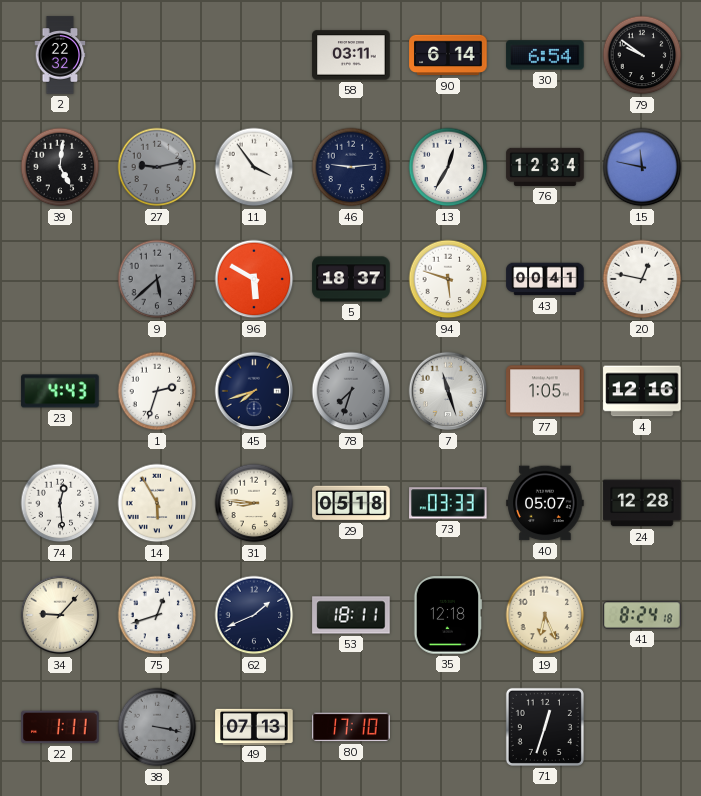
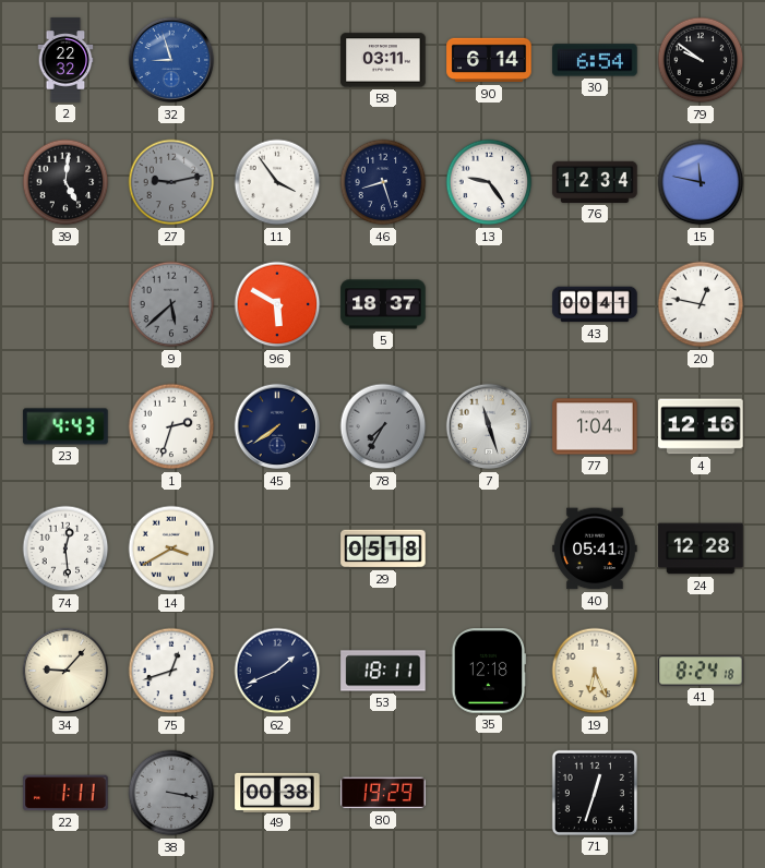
32: none -> 8:57
46: 9:14 -> 8:27
13: 12:35 -> 9:24
94: 5:48 -> none
45: 7:42 -> 7:39
78: 7:33 -> 7:35
77: 1:05 -> 1:04
14: 5:55 -> 3:40
31: 8:46 -> none
73: 03:33 -> none
40: 05:07 -> 05:41
49: 07:13 -> 00:38
80: 17:10 -> 19:29
